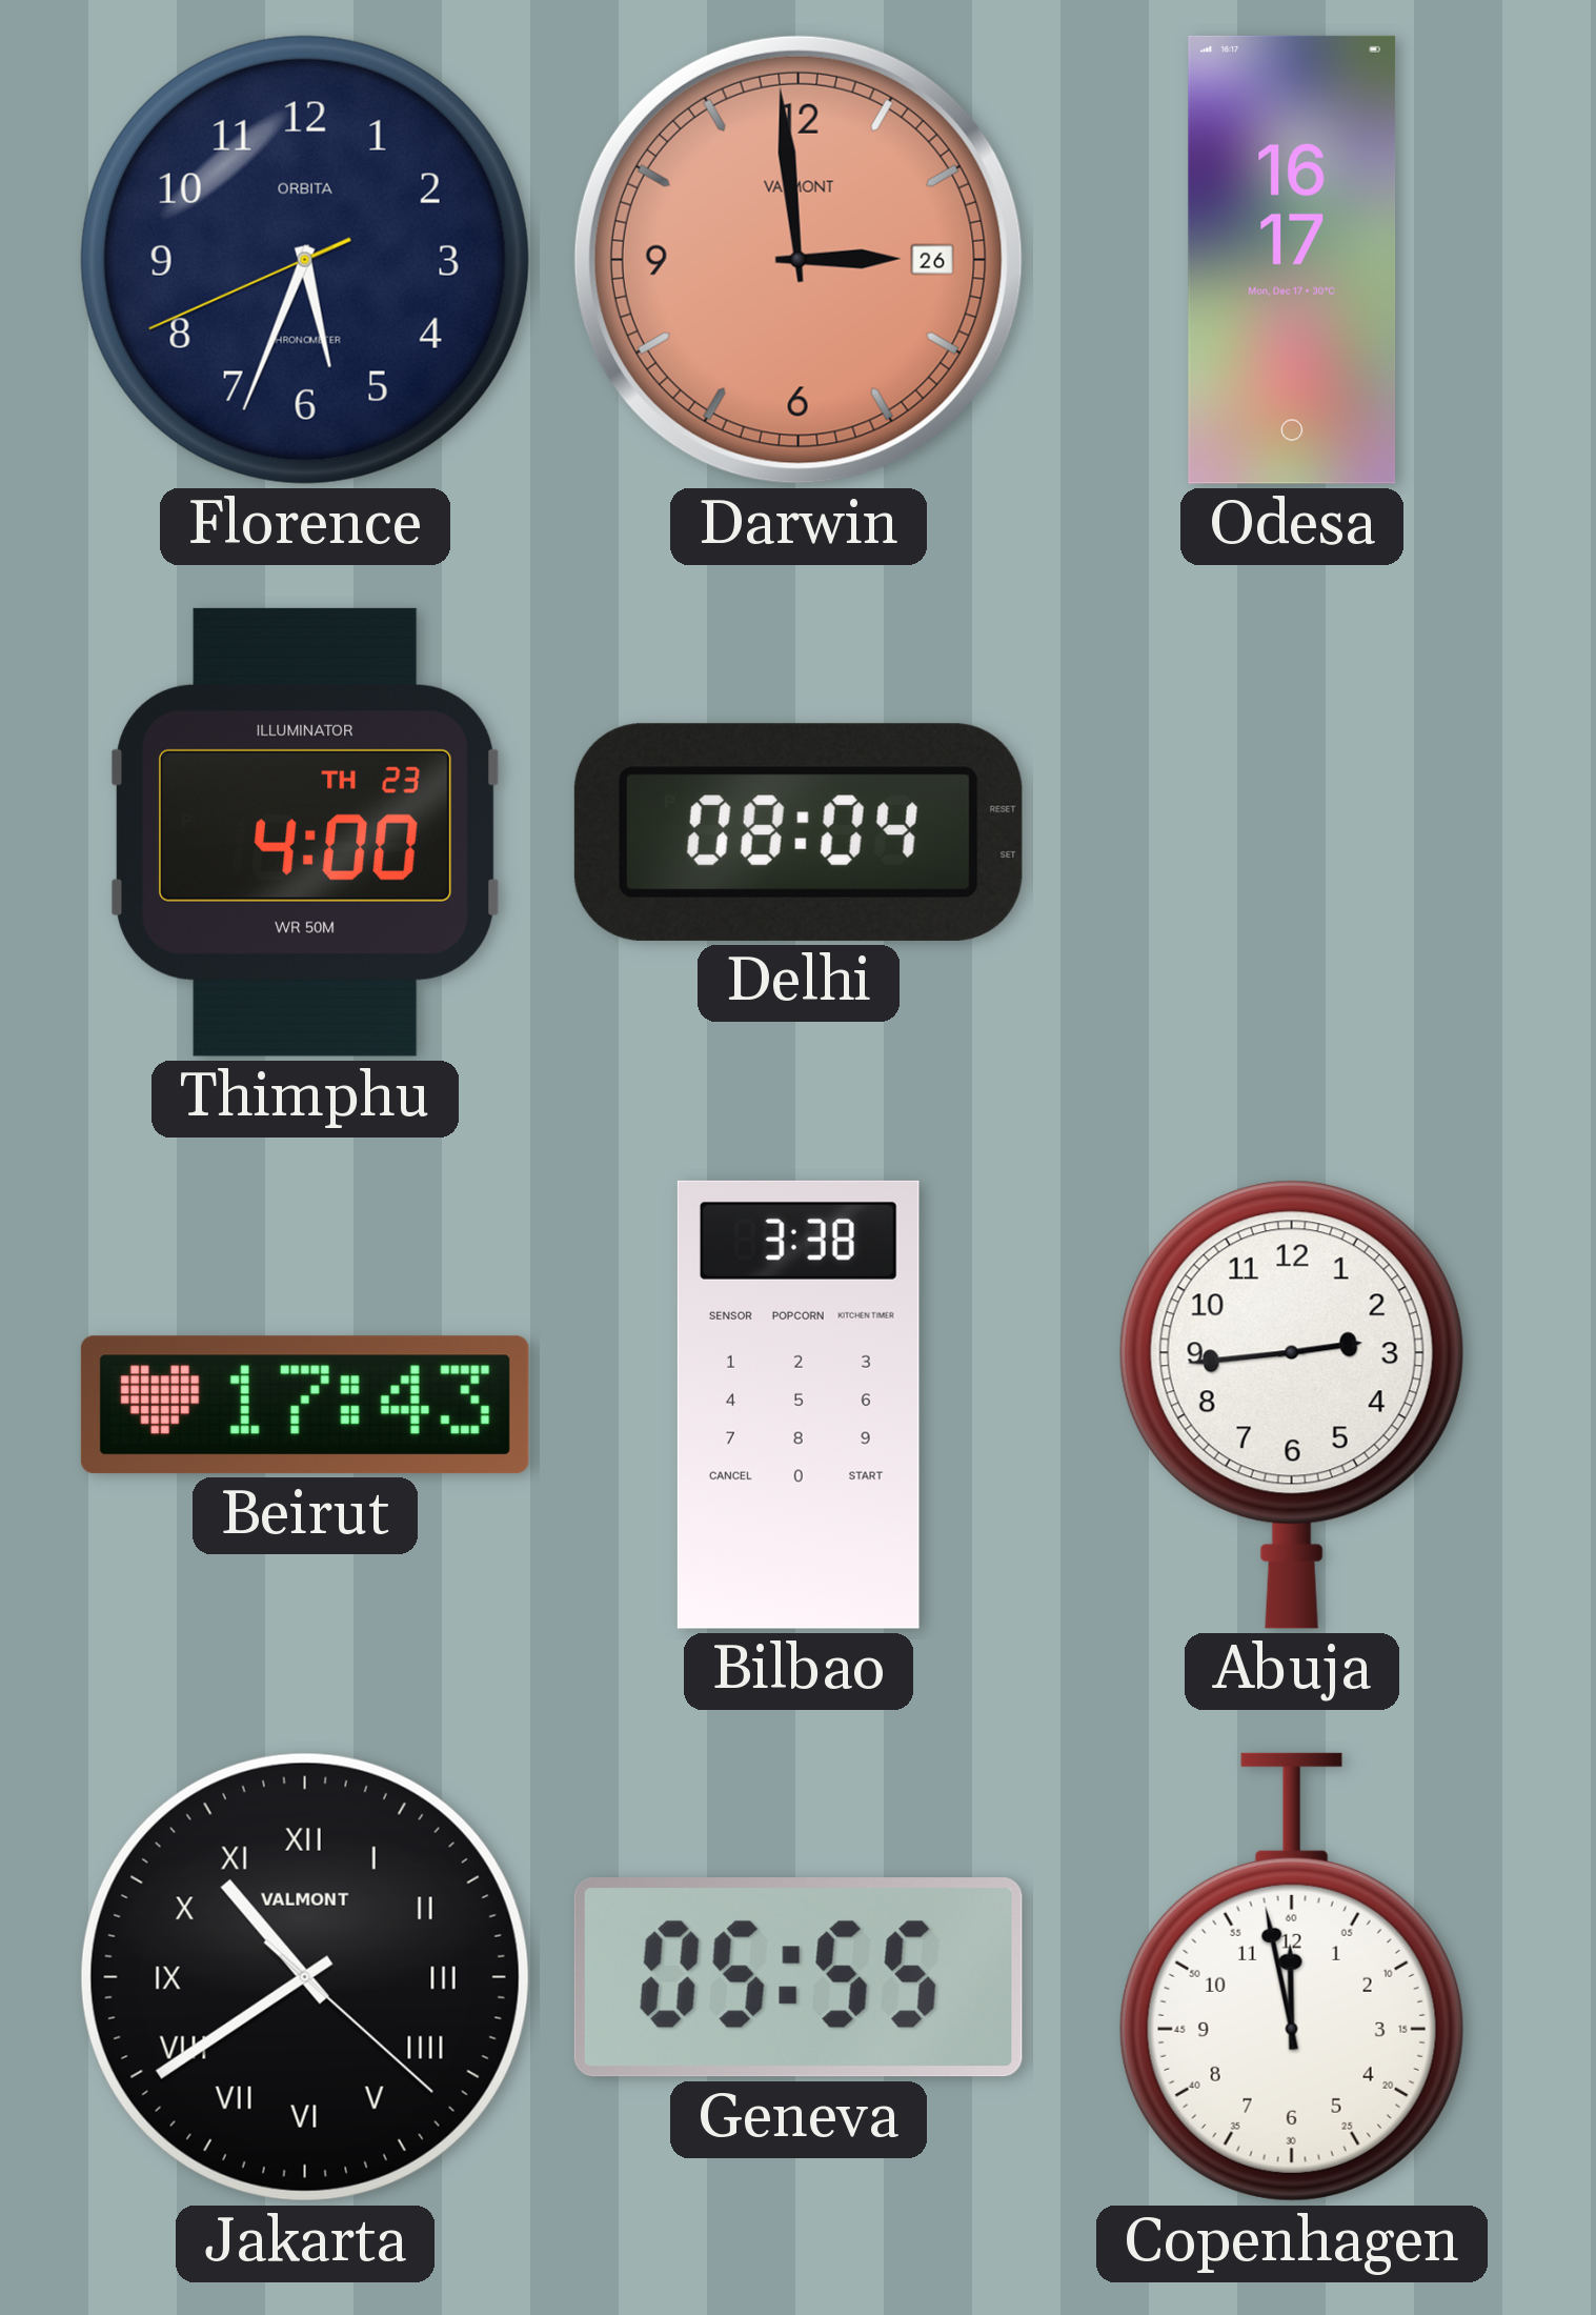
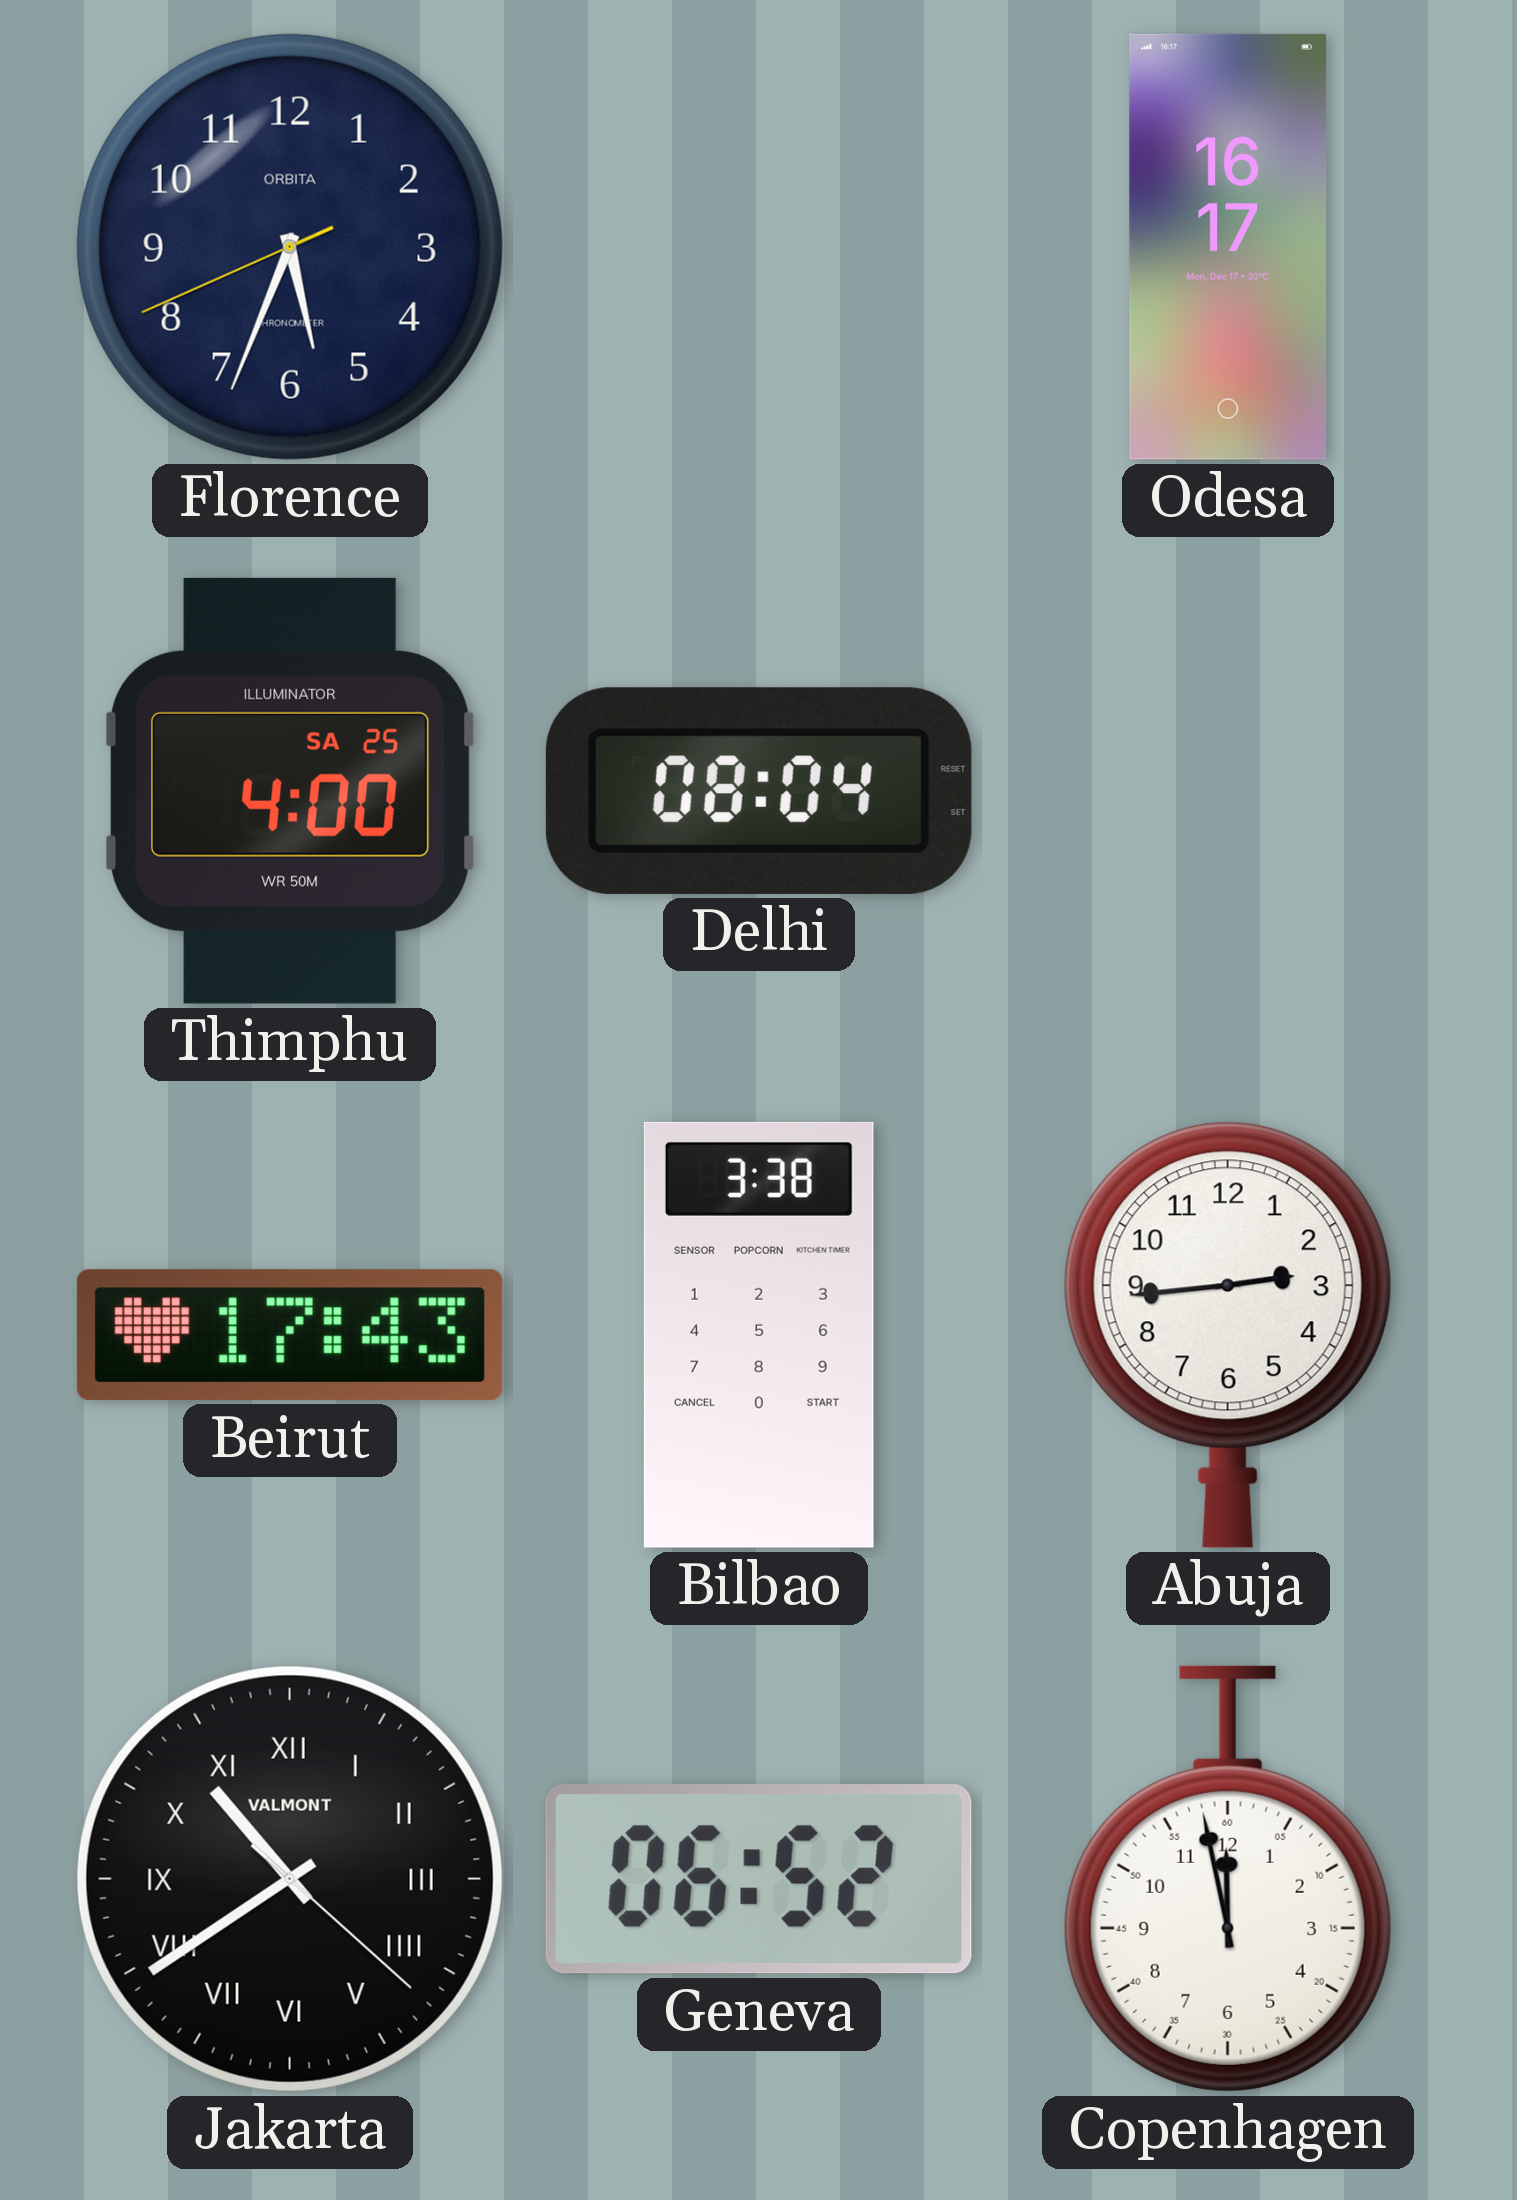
Darwin: 2:59 -> none
Thimphu date: TH 23 -> SA 25
Geneva: 05:55 -> 06:52
